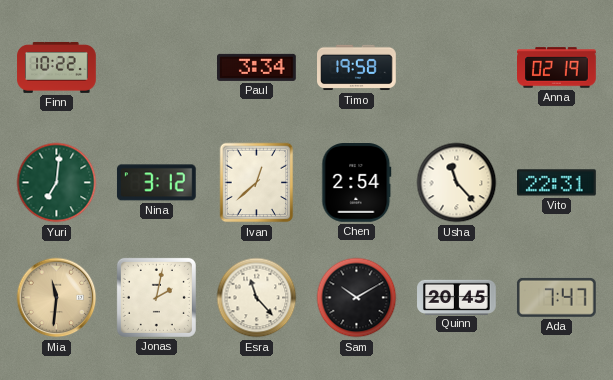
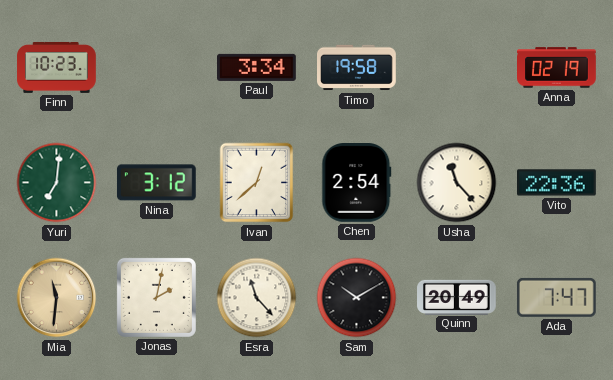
Finn: 10:22 -> 10:23
Vito: 22:31 -> 22:36
Quinn: 20:45 -> 20:49
